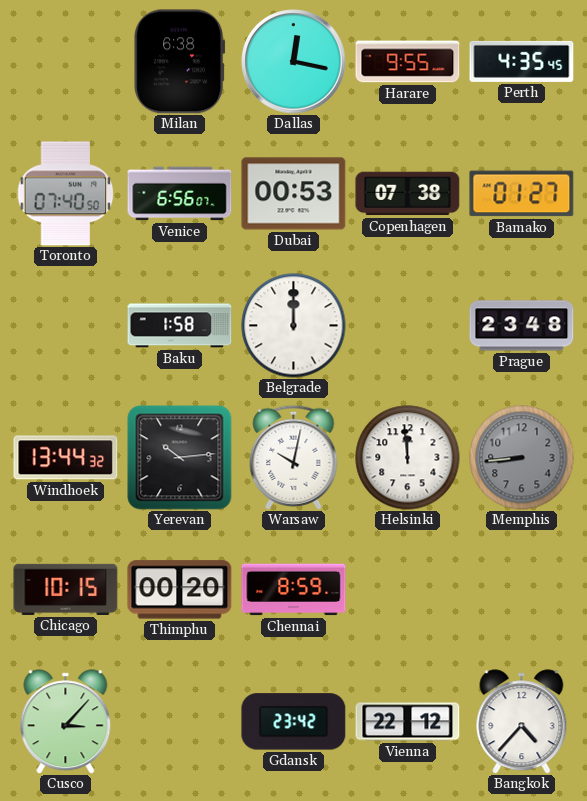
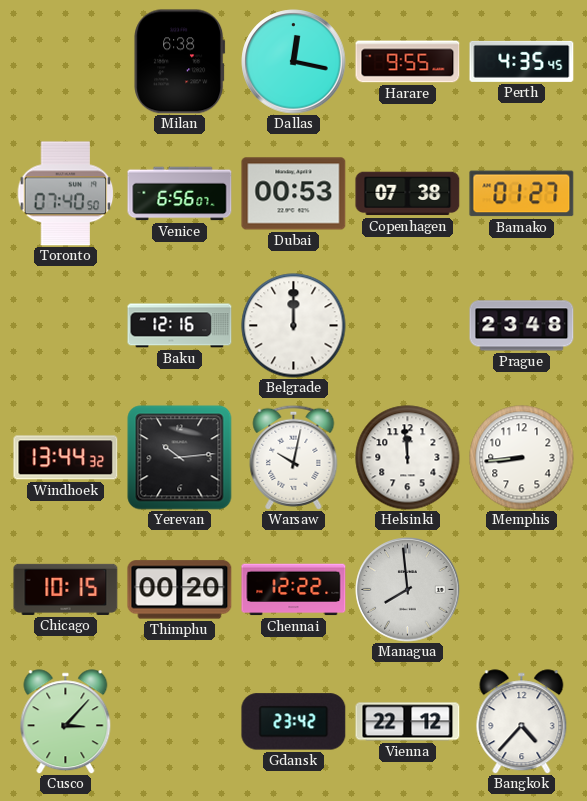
Baku: 1:58 -> 12:16
Memphis dial: grey -> white
Chennai: 8:59 -> 12:22
Managua: none -> 7:59
